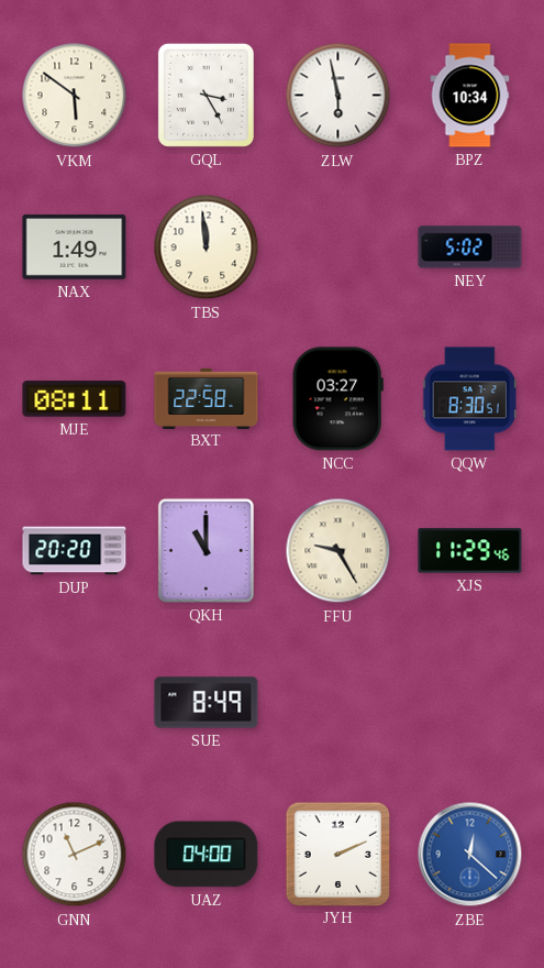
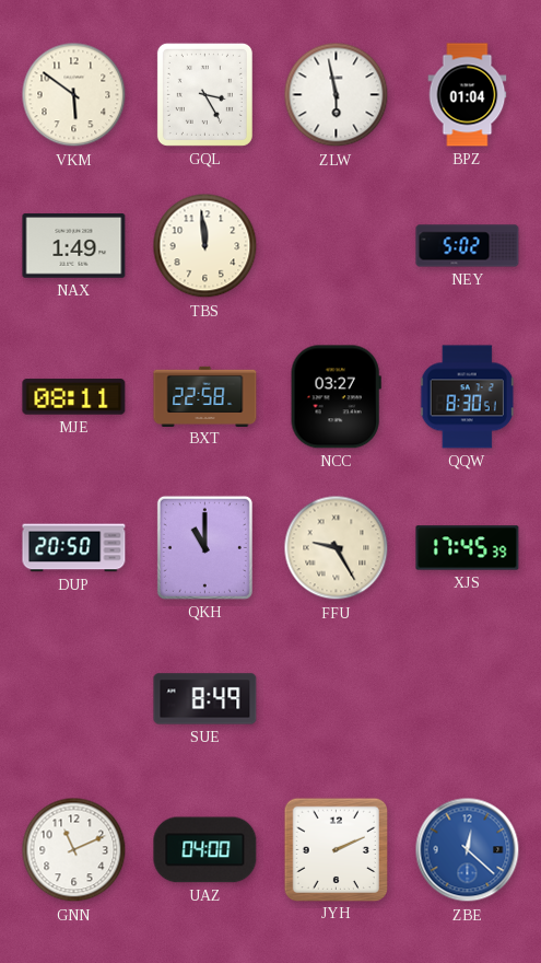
BPZ: 10:34 -> 01:04
DUP: 20:20 -> 20:50
XJS: 11:29 -> 17:45
